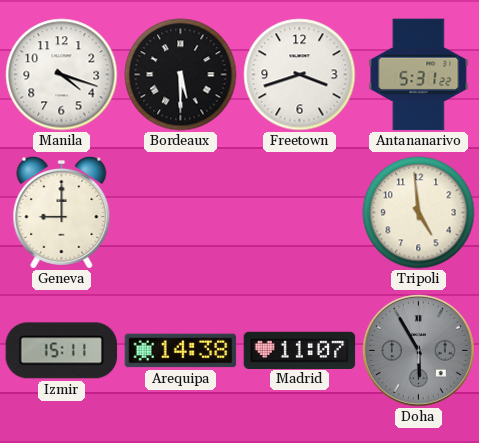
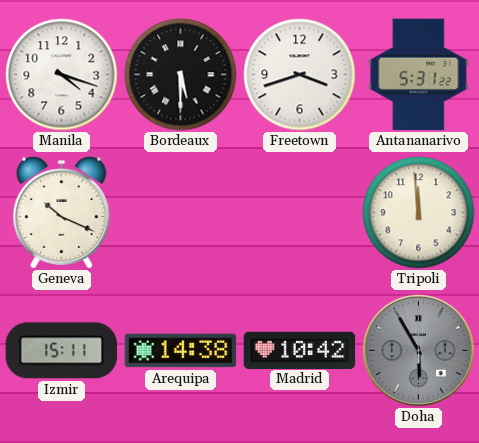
Geneva: 9:00 -> 10:19
Tripoli: 4:59 -> 11:59
Madrid: 11:07 -> 10:42
